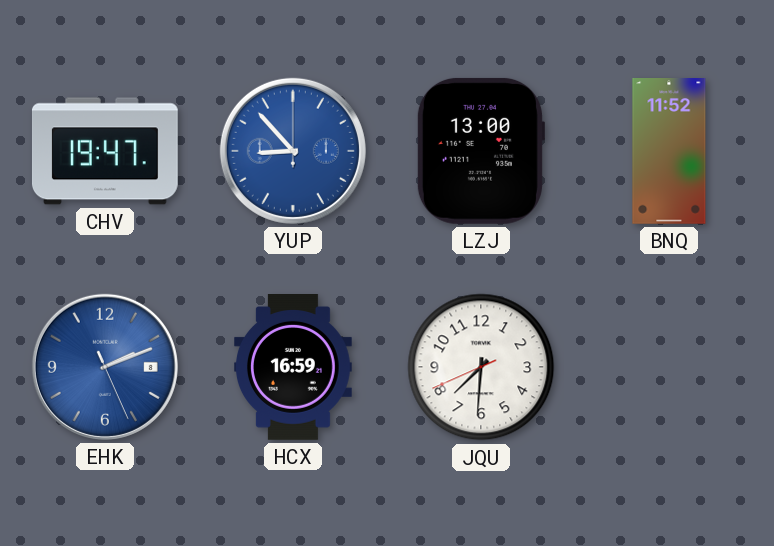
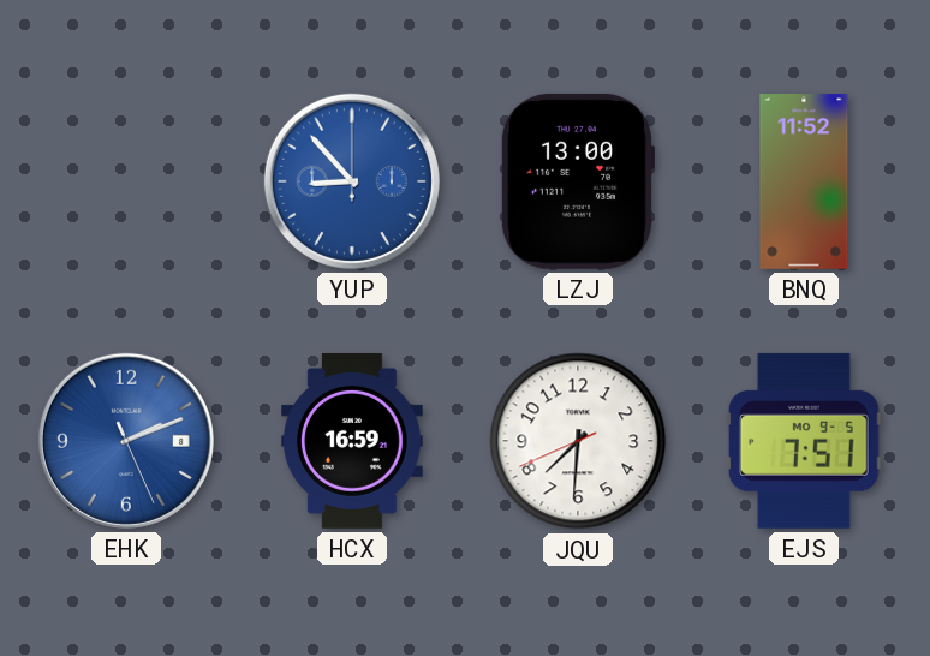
CHV: 19:47 -> none
EJS: none -> 7:51
